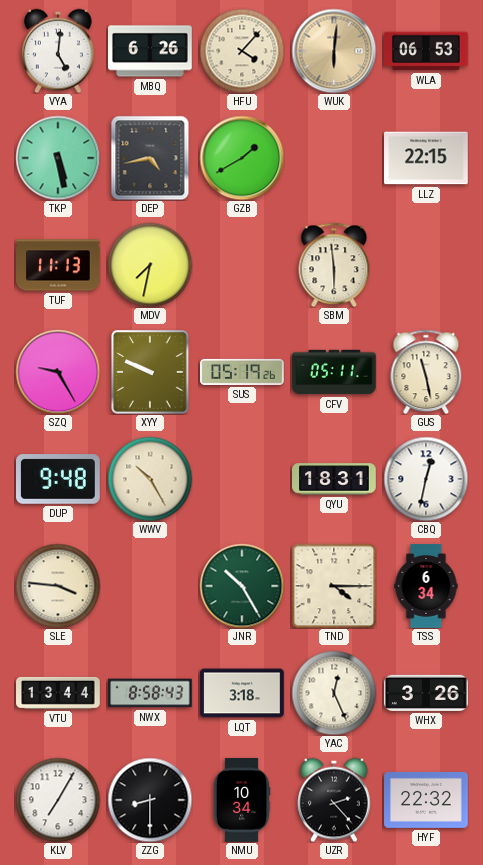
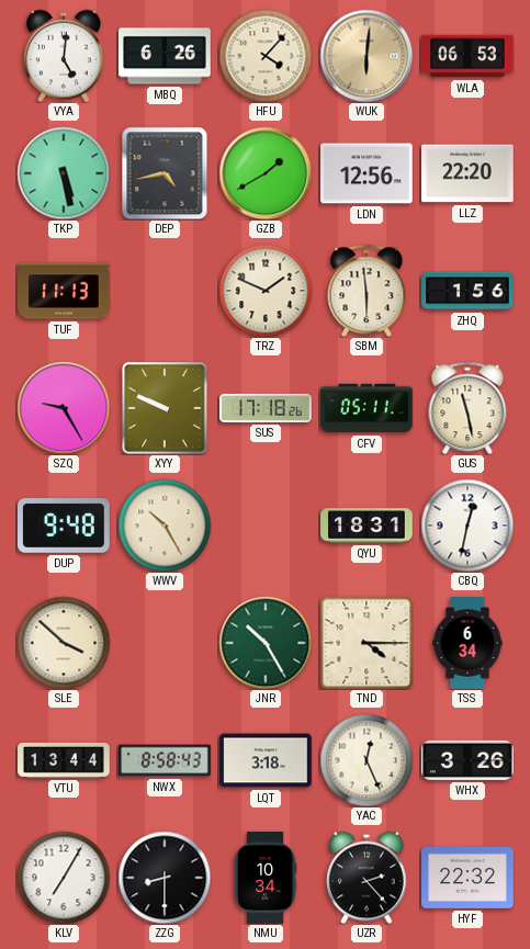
LDN: none -> 12:56
LLZ: 22:15 -> 22:20
MDV: 7:32 -> none
TRZ: none -> 1:49
ZHQ: none -> 1:56
SUS: 05:19 -> 17:18
SLE: 3:46 -> 3:52
